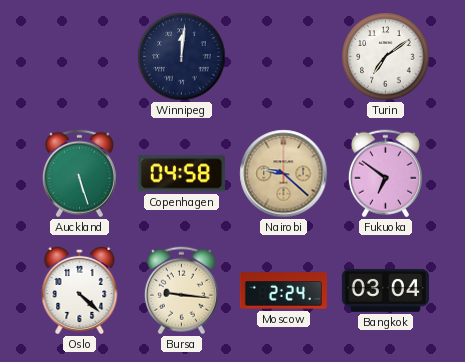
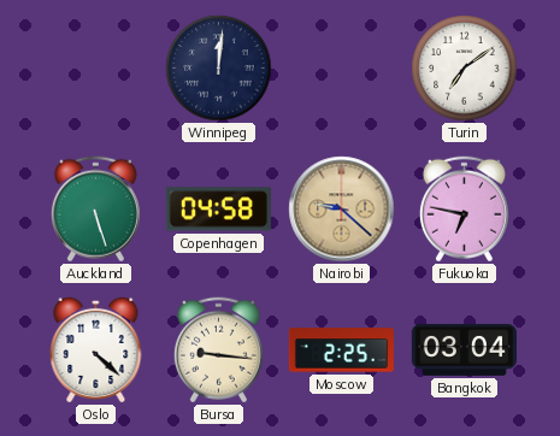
Fukuoka: 6:51 -> 6:47
Moscow: 2:24 -> 2:25
